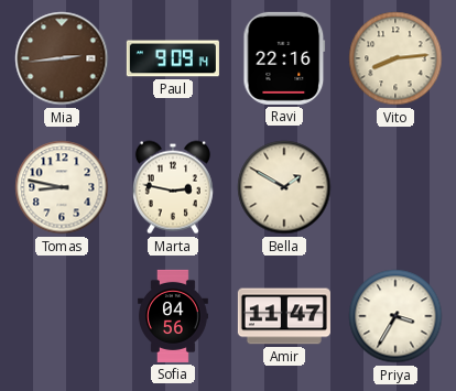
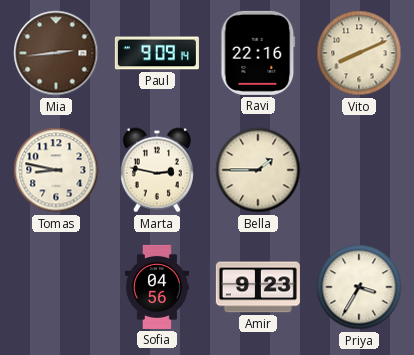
Vito: 8:14 -> 8:11
Bella: 1:50 -> 1:45
Amir: 11:47 -> 9:23
